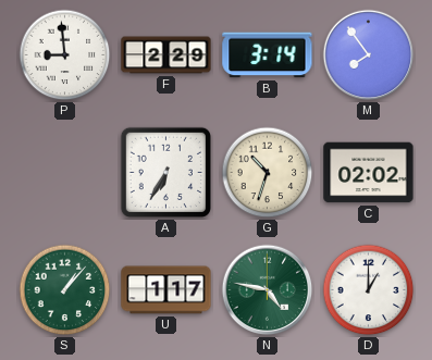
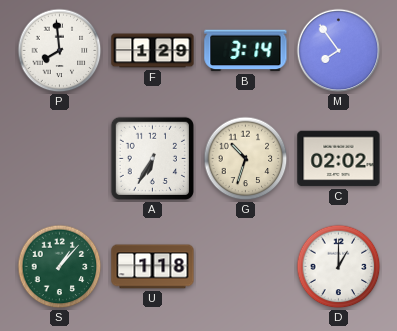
P: 8:59 -> 7:59
F: 2:29 -> 1:29
U: 1:17 -> 1:18
N: 4:47 -> none
